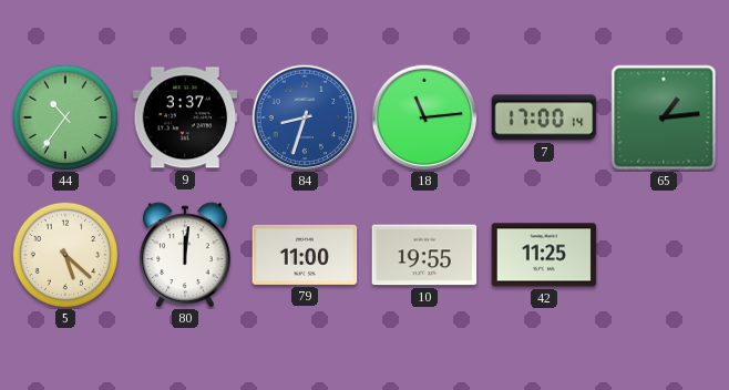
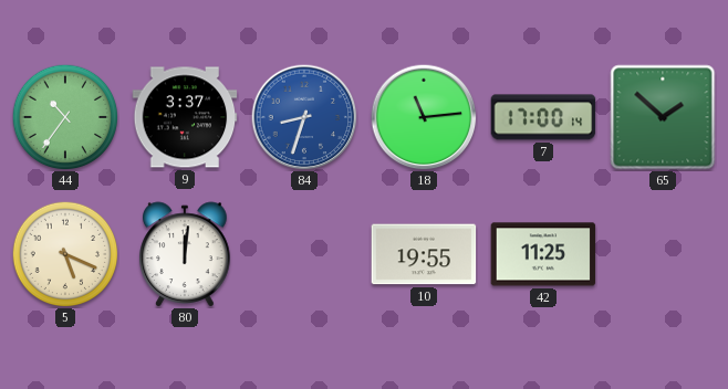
65: 1:14 -> 1:52
5: 5:22 -> 5:19
79: 11:00 -> none
